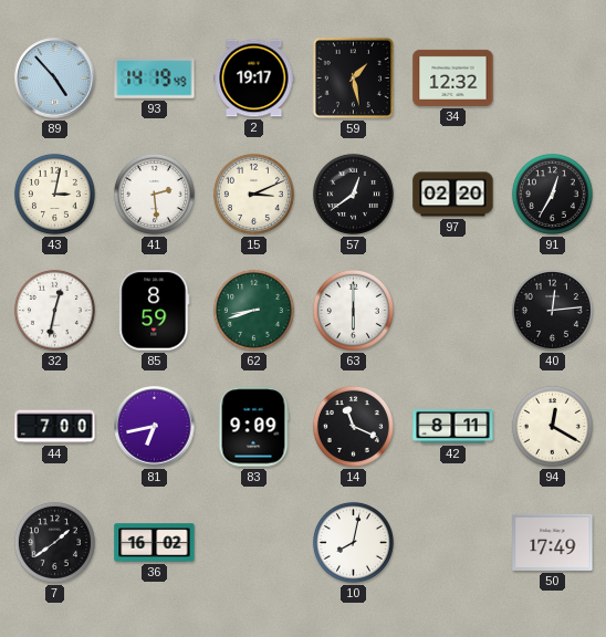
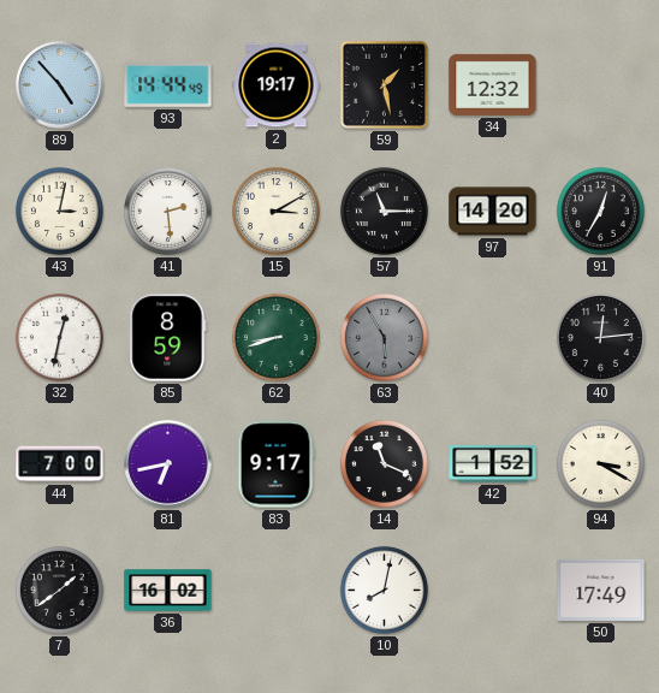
93: 14:19 -> 14:44
15: 3:11 -> 3:10
57: 12:39 -> 11:15
97: 02:20 -> 14:20
63: 6:00 -> 5:55
63 dial: white -> grey
83: 9:09 -> 9:17
42: 8:11 -> 1:52
94: 12:20 -> 3:20
